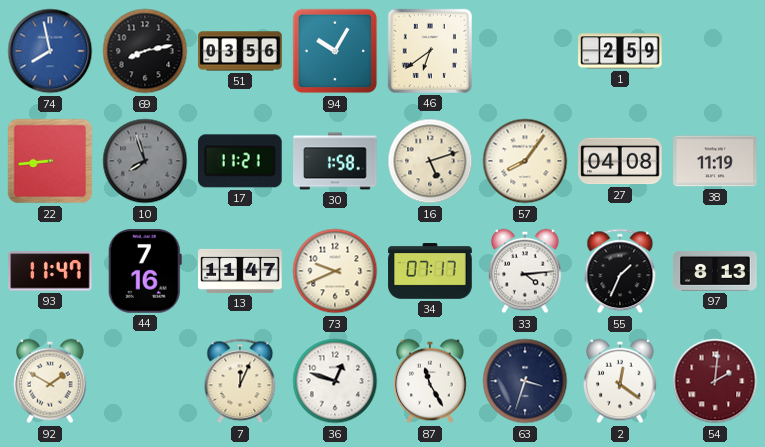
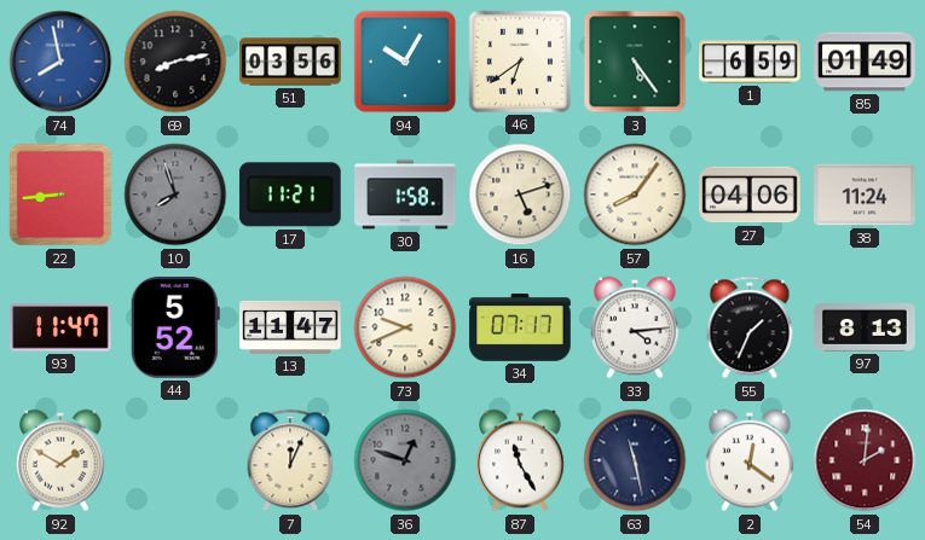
3: none -> 5:24
1: 2:59 -> 6:59
85: none -> 01:49
27: 04:08 -> 04:06
38: 11:19 -> 11:24
44: 7:16 -> 5:52
36 dial: white -> grey
63: 3:33 -> 11:28
